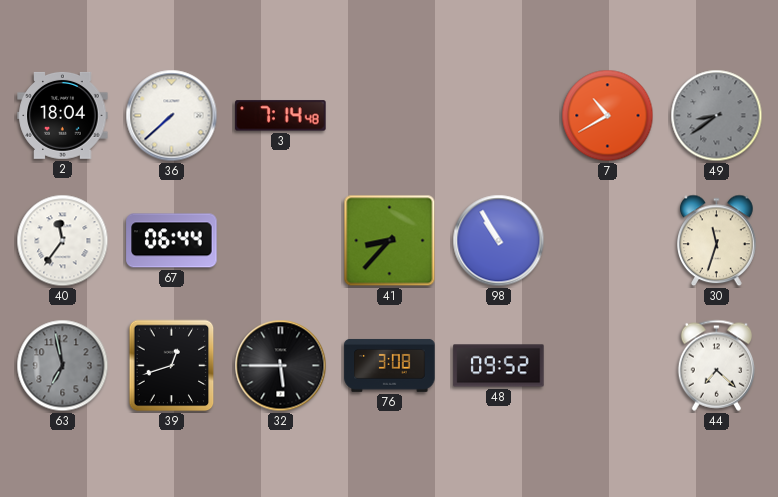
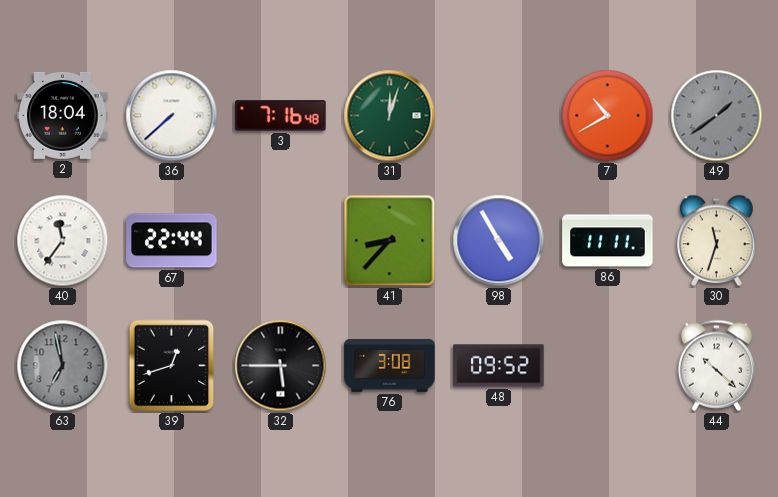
3: 7:14 -> 7:16
31: none -> 12:03
49: 8:39 -> 1:39
67: 06:44 -> 22:44
98: 10:55 -> 4:55
86: none -> 11:11
44: 7:22 -> 10:22
